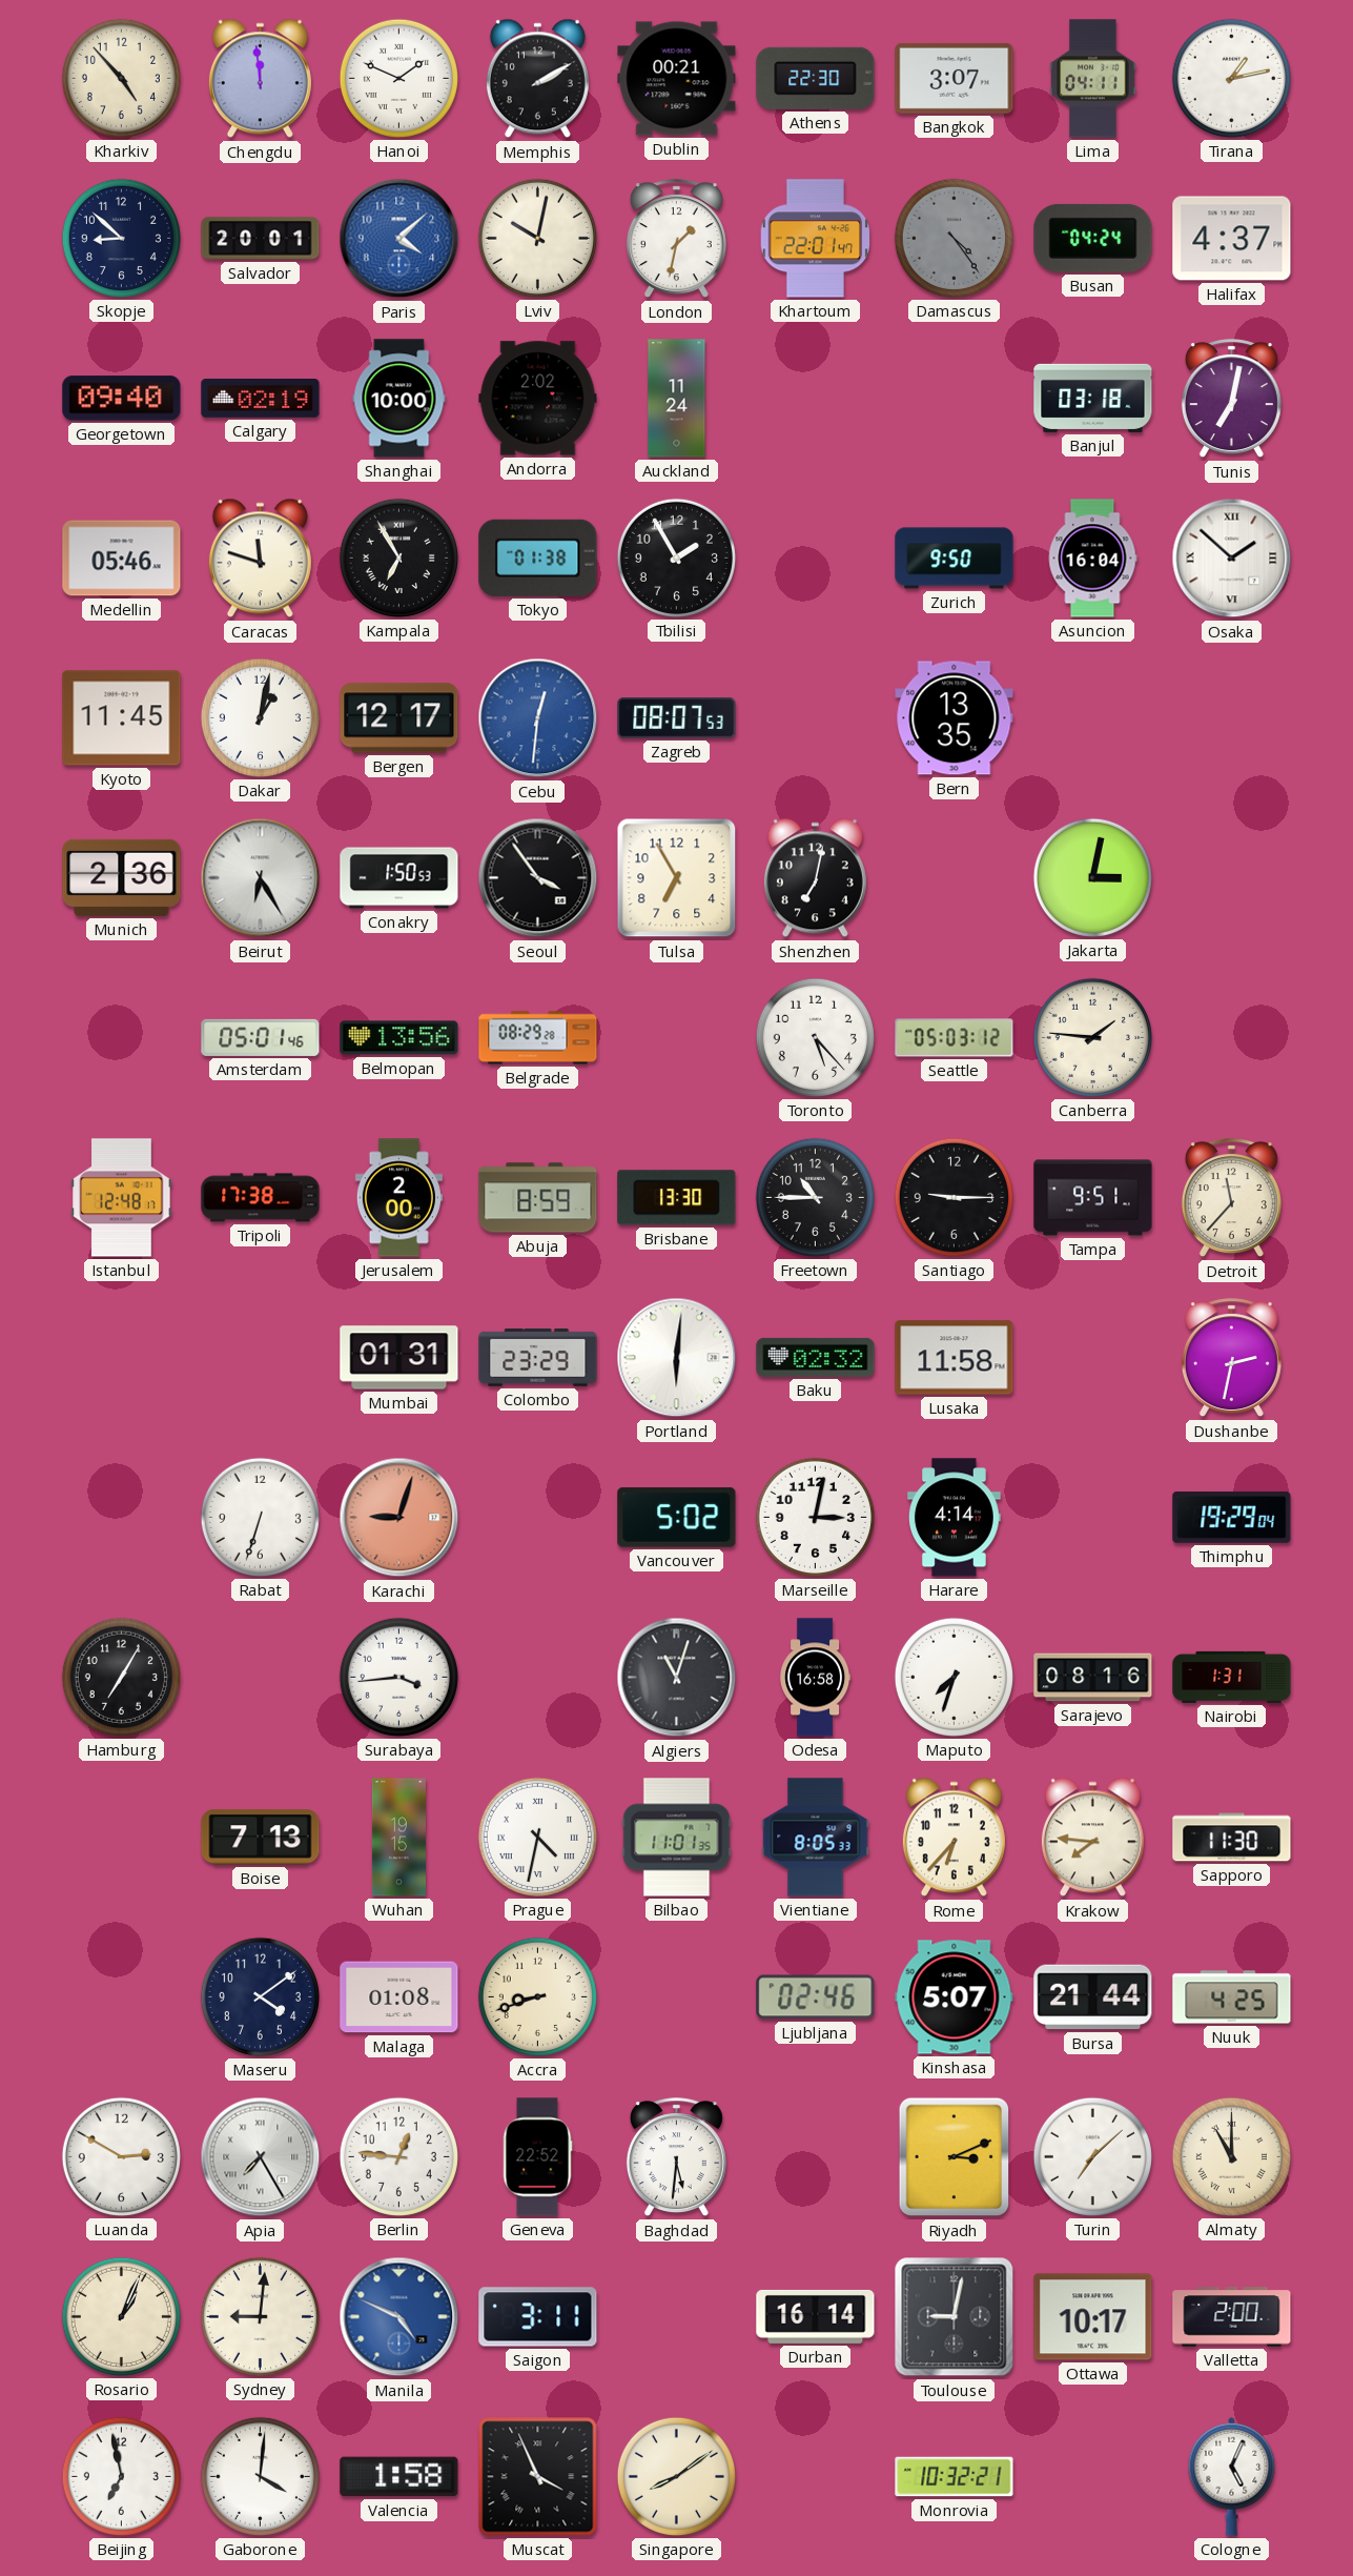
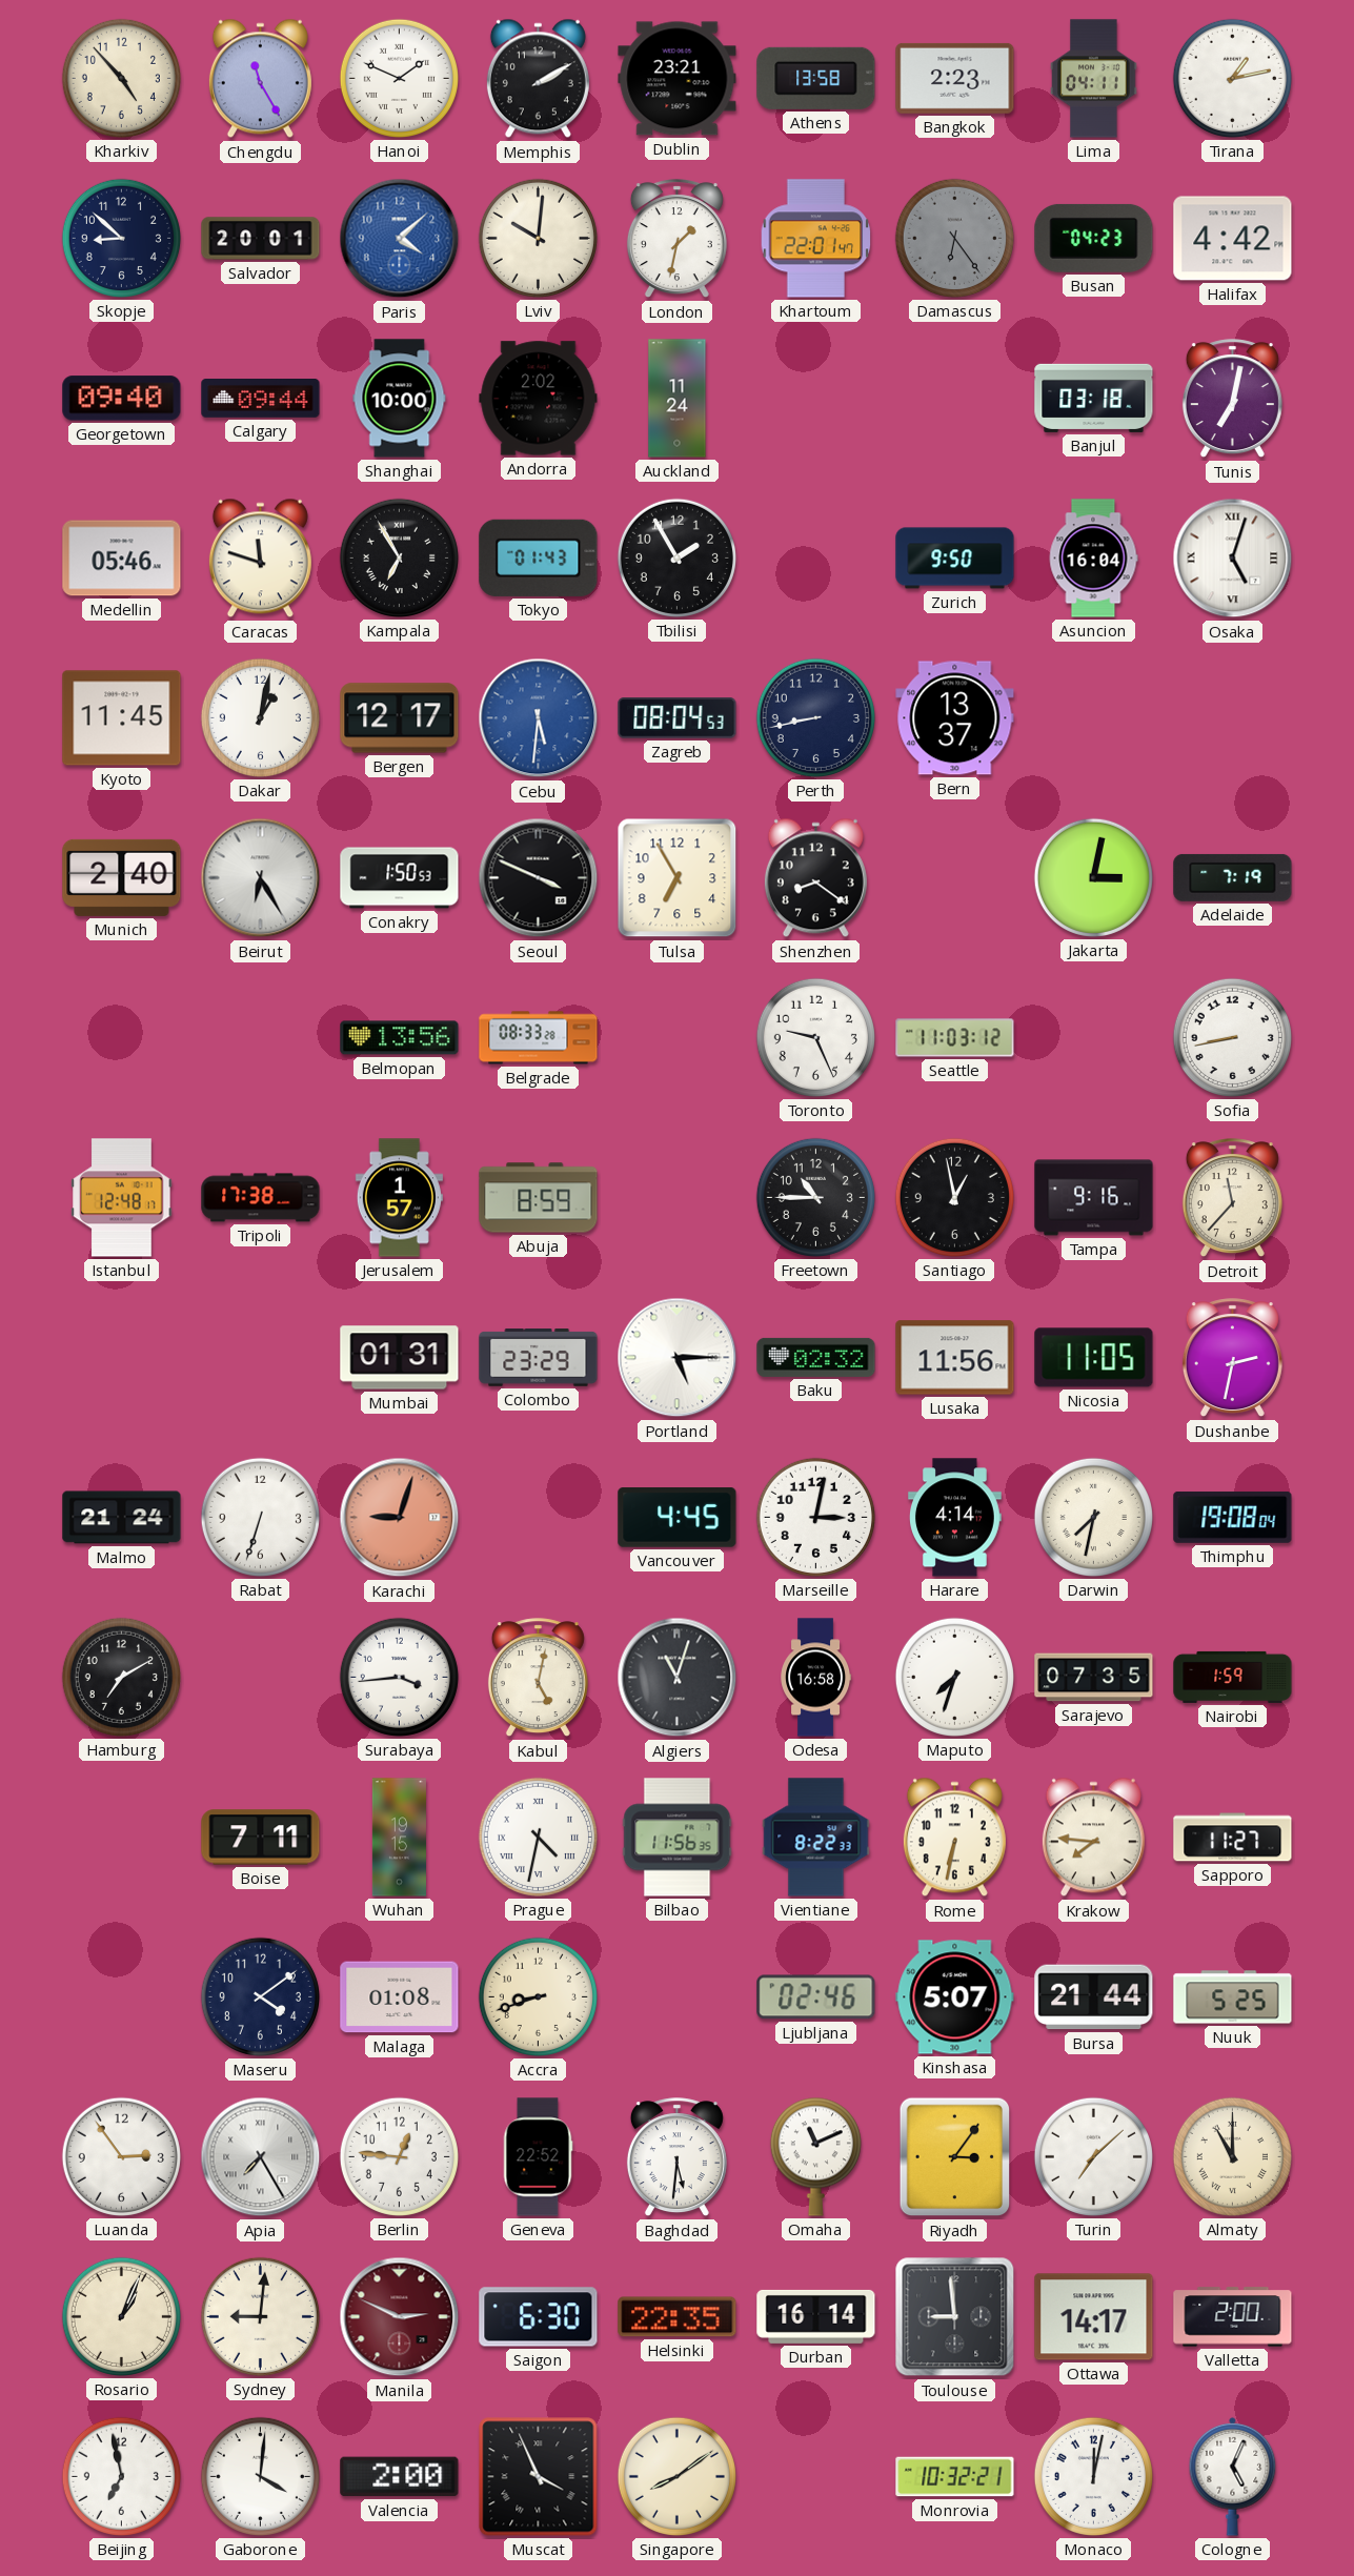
Chengdu: 11:59 -> 11:25
Dublin: 00:21 -> 23:21
Athens: 22:30 -> 13:58
Bangkok: 3:07 -> 2:23
Lviv: 10:02 -> 10:01
Damascus: 4:24 -> 6:24
Busan: 04:24 -> 04:23
Halifax: 4:37 -> 4:42
Calgary: 02:19 -> 09:44
Tokyo: 01:38 -> 01:43
Osaka: 1:52 -> 5:03
Cebu: 12:31 -> 5:31
Zagreb: 08:07 -> 08:04
Perth: none -> 8:43
Bern: 13:35 -> 13:37
Munich: 2:36 -> 2:40
Seoul: 3:54 -> 3:49
Shenzhen: 7:02 -> 8:21
Adelaide: none -> 7:19
Amsterdam: 05:01 -> none
Belgrade: 08:29 -> 08:33
Toronto: 5:23 -> 9:26
Seattle: 05:03 -> 11:03
Canberra: 1:46 -> none
Sofia: none -> 8:43
Jerusalem: 2:00 -> 1:57
Brisbane: 13:30 -> none
Santiago: 9:15 -> 12:58
Tampa: 9:51 -> 9:16
Portland: 6:01 -> 5:15
Lusaka: 11:58 -> 11:56
Nicosia: none -> 11:05
Malmo: none -> 21:24
Vancouver: 5:02 -> 4:45
Darwin: none -> 7:32
Thimphu: 19:29 -> 19:08
Hamburg: 7:05 -> 7:10
Kabul: none -> 5:02
Sarajevo: 08:16 -> 07:35
Nairobi: 1:31 -> 1:59
Boise: 7:13 -> 7:11
Bilbao: 11:01 -> 11:56
Vientiane: 8:05 -> 8:22
Rome: 6:37 -> 6:32
Sapporo: 11:30 -> 11:27
Nuuk: 4:25 -> 5:25
Luanda: 2:50 -> 2:54
Omaha: none -> 11:11
Riyadh: 3:11 -> 3:06
Manila: 4:49 -> 2:49
Manila dial: blue -> burgundy
Saigon: 3:11 -> 6:30
Helsinki: none -> 22:35
Toulouse: 9:02 -> 8:59
Ottawa: 10:17 -> 14:17
Valencia: 1:58 -> 2:00
Monaco: none -> 12:02
